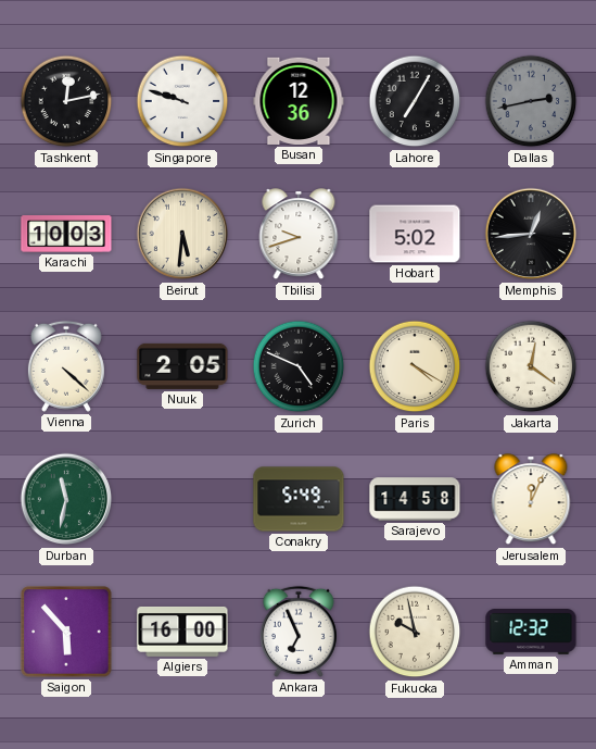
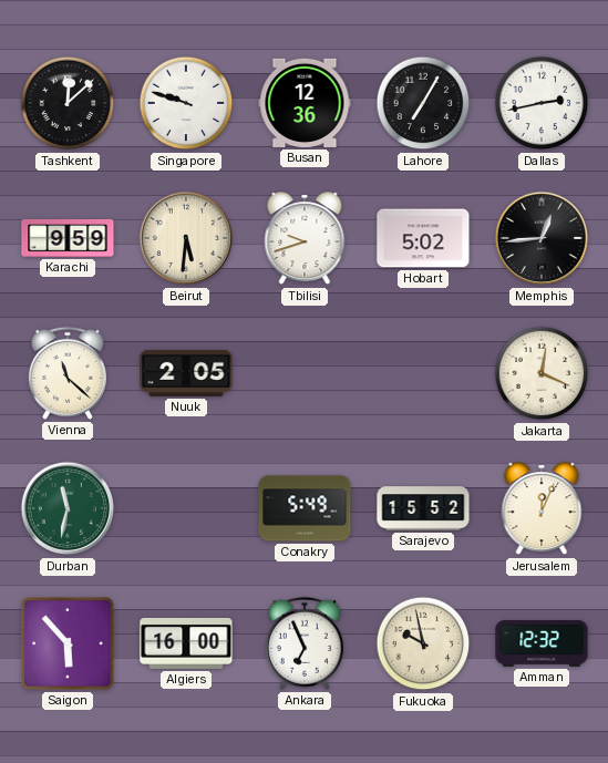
Tashkent: 12:13 -> 12:08
Dallas dial: grey -> white
Karachi: 10:03 -> 9:59
Vienna: 4:22 -> 11:22
Zurich: 4:49 -> none
Paris: 4:20 -> none
Jakarta: 12:21 -> 12:19
Sarajevo: 14:58 -> 15:52
